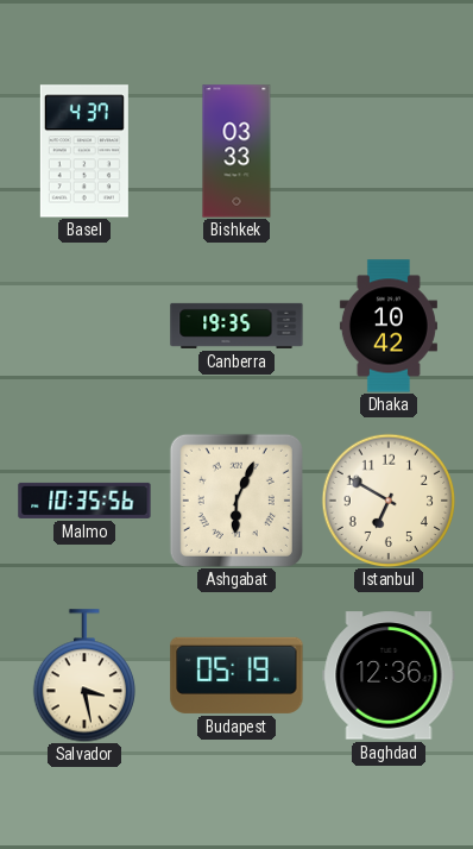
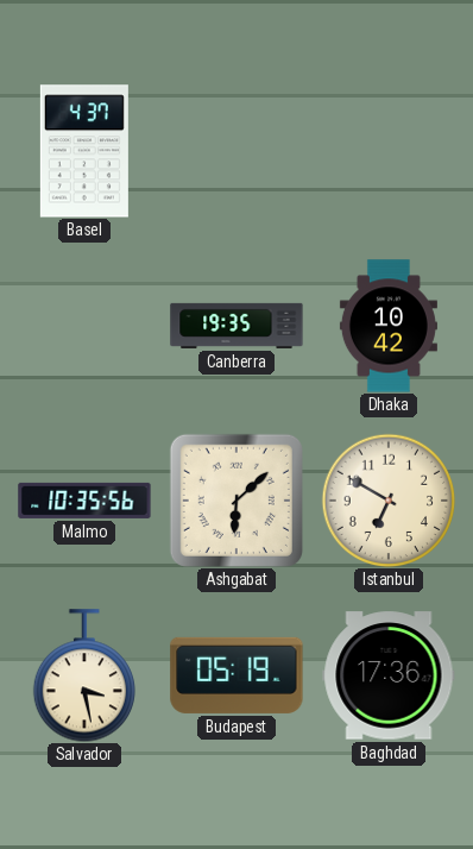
Bishkek: 03:33 -> none
Ashgabat: 6:04 -> 6:08
Baghdad: 12:36 -> 17:36
